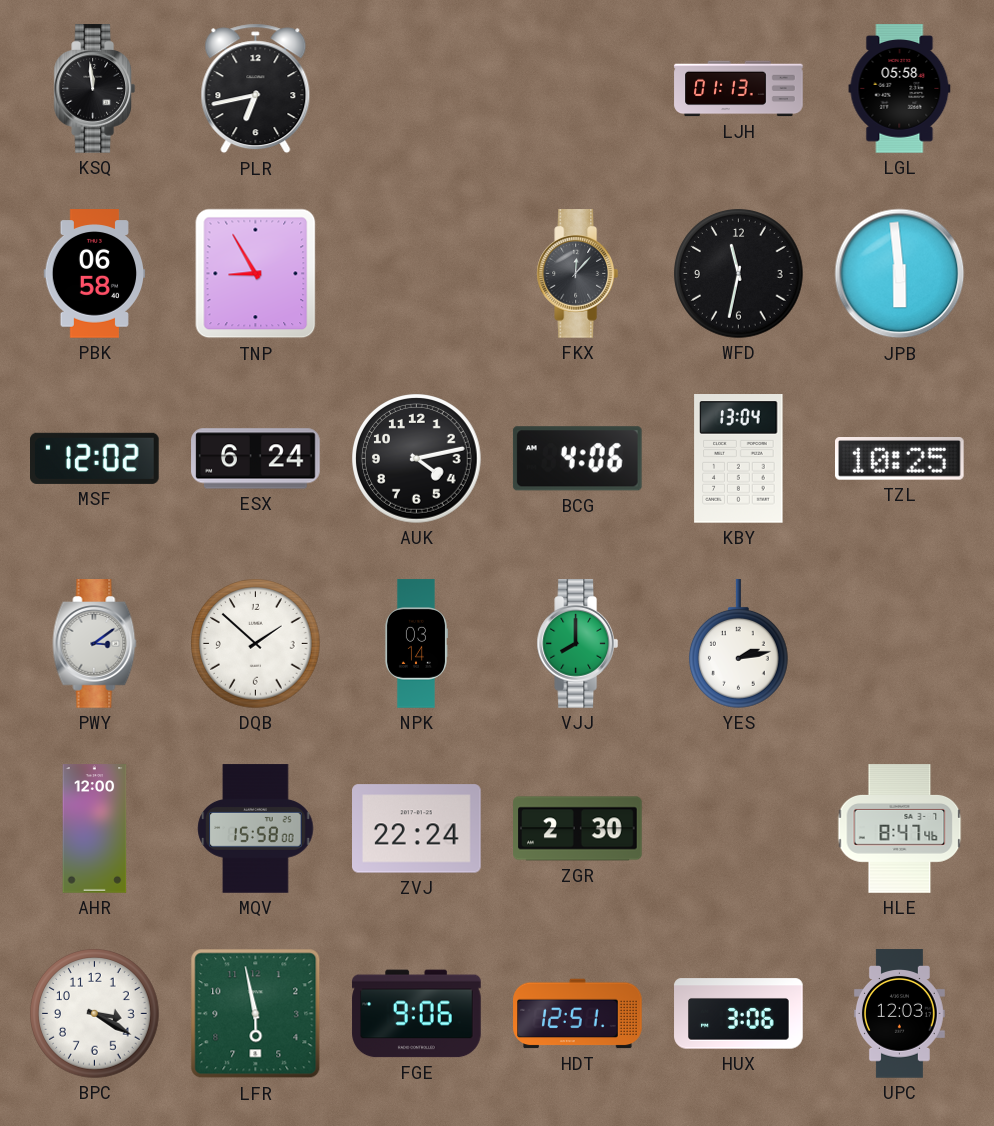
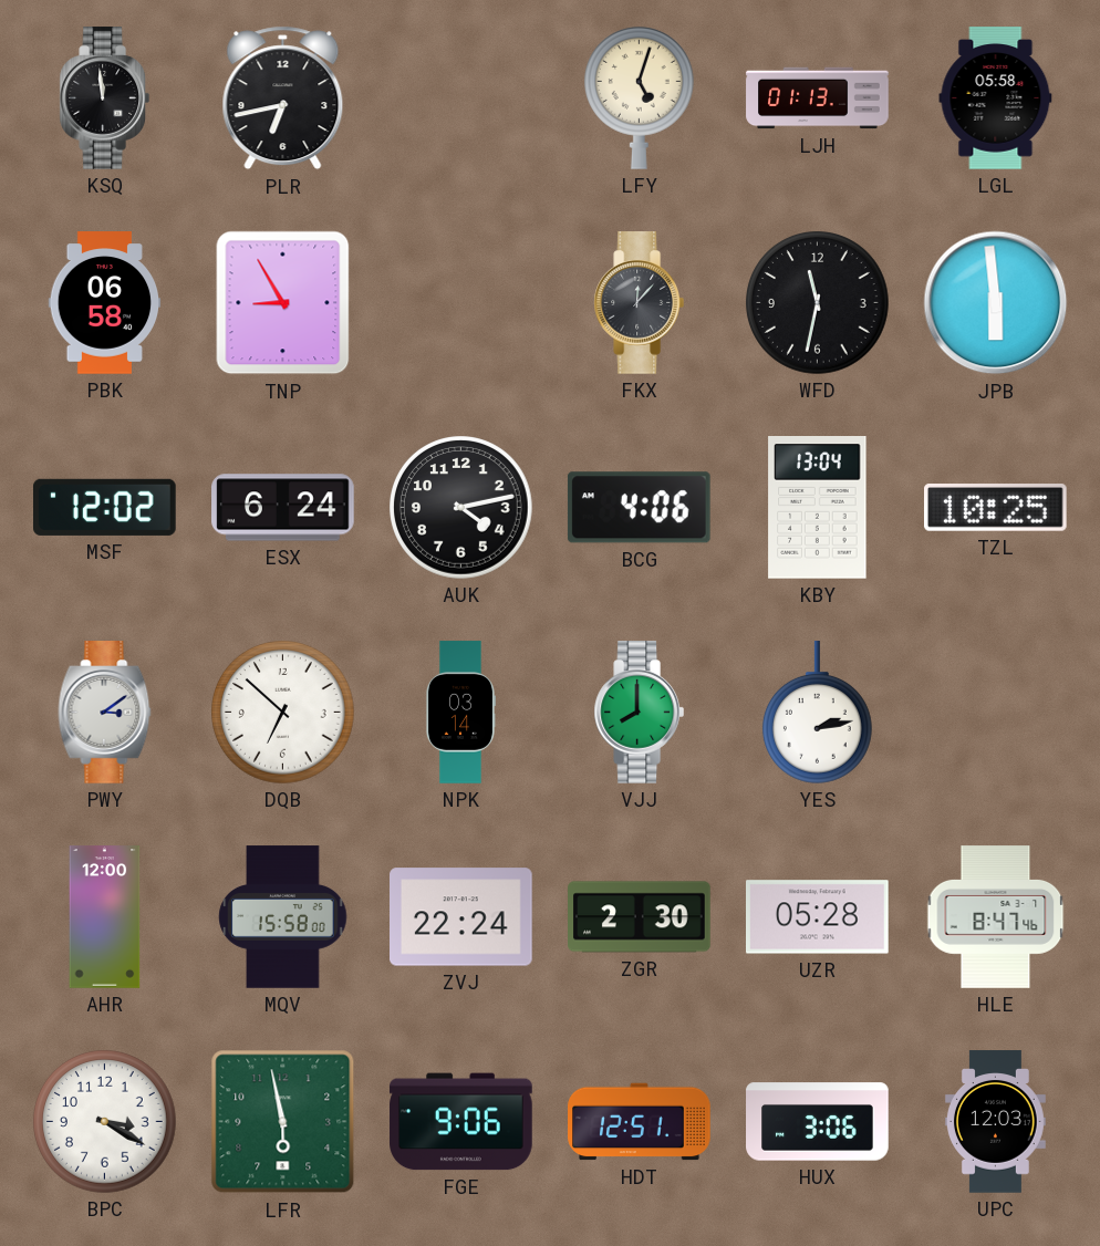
LFY: none -> 5:03
DQB: 1:52 -> 6:52
UZR: none -> 05:28
